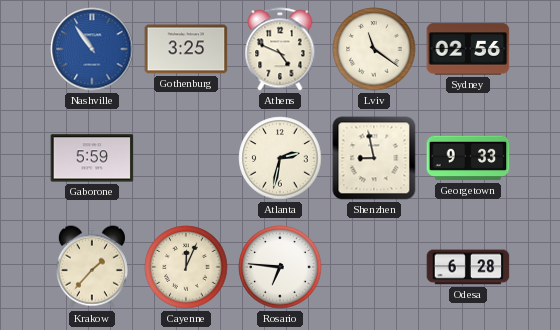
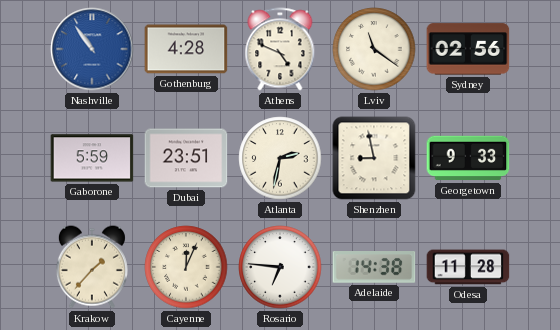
Gothenburg: 3:25 -> 4:28
Dubai: none -> 23:51
Adelaide: none -> 14:38
Odesa: 6:28 -> 11:28
